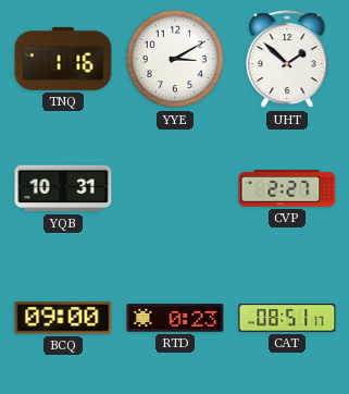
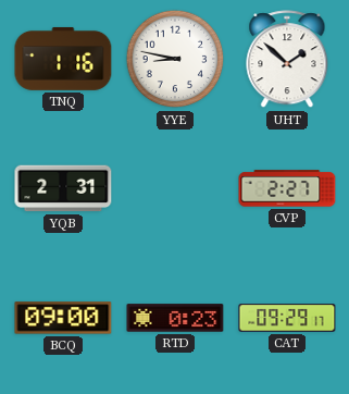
YYE: 3:10 -> 8:47
YQB: 10:31 -> 2:31
CAT: 08:51 -> 09:29
